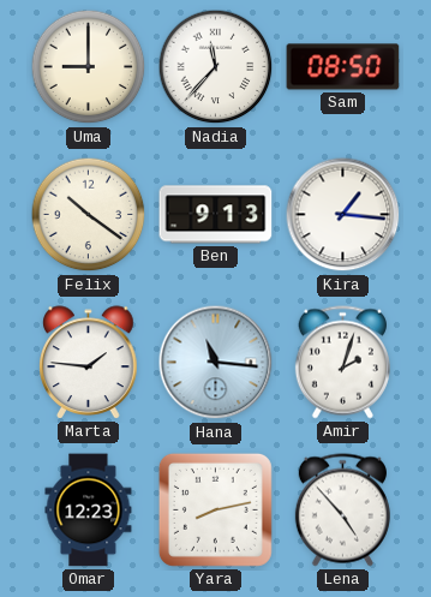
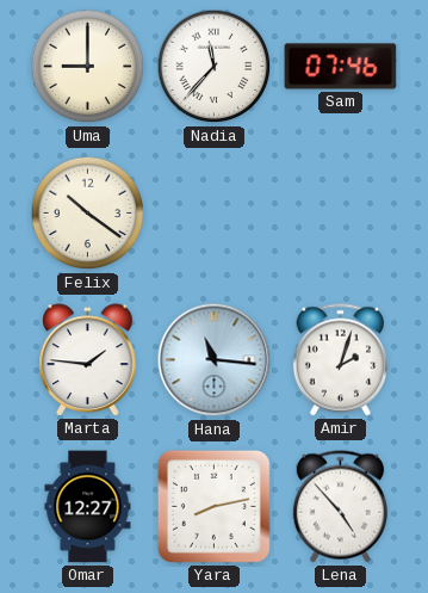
Sam: 08:50 -> 07:46
Ben: 9:13 -> none
Kira: 1:16 -> none
Omar: 12:23 -> 12:27
